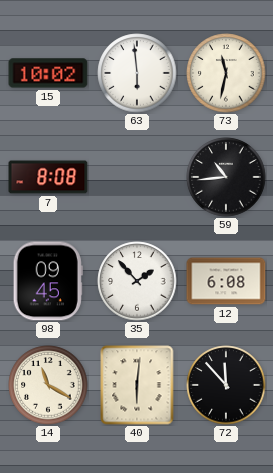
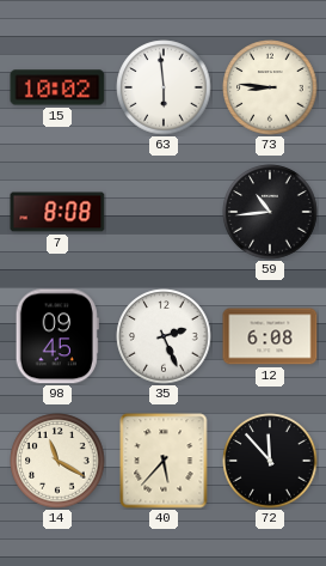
73: 11:32 -> 8:46
35: 1:53 -> 2:26
40: 6:01 -> 5:37
